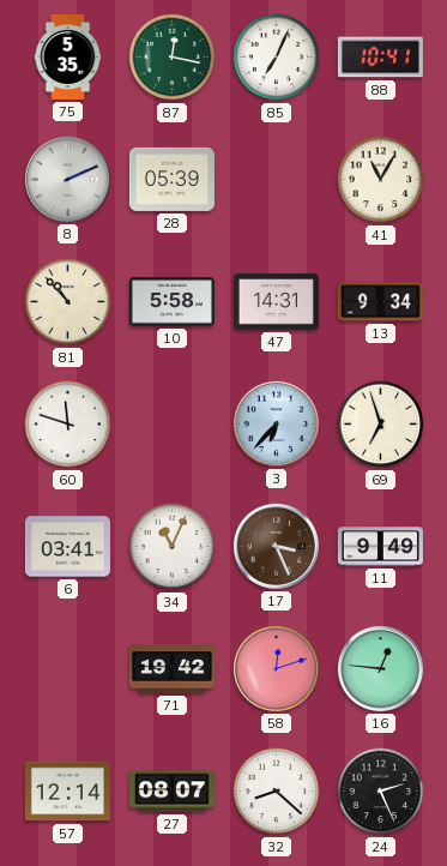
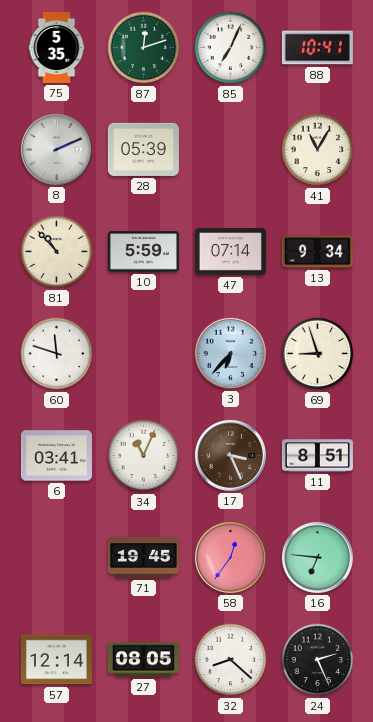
87: 12:17 -> 12:12
10: 5:58 -> 5:59
47: 14:31 -> 07:14
69: 6:57 -> 8:57
11: 9:49 -> 8:51
71: 19:42 -> 19:45
58: 12:12 -> 12:36
16: 12:46 -> 6:46
27: 08:07 -> 08:05
